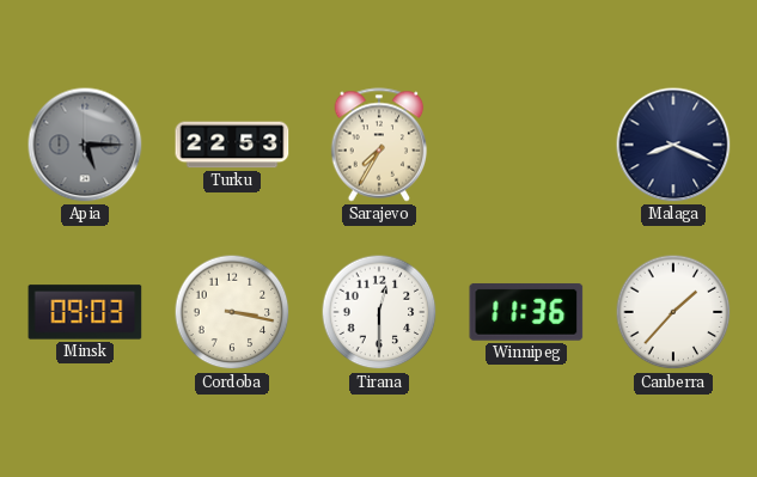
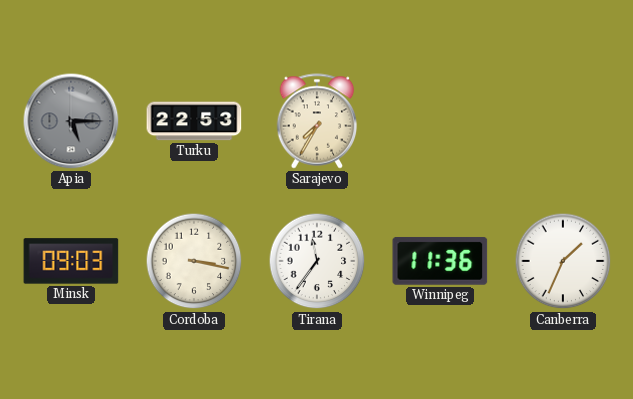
Malaga: 8:19 -> none
Tirana: 12:30 -> 11:36
Canberra: 1:37 -> 1:34
